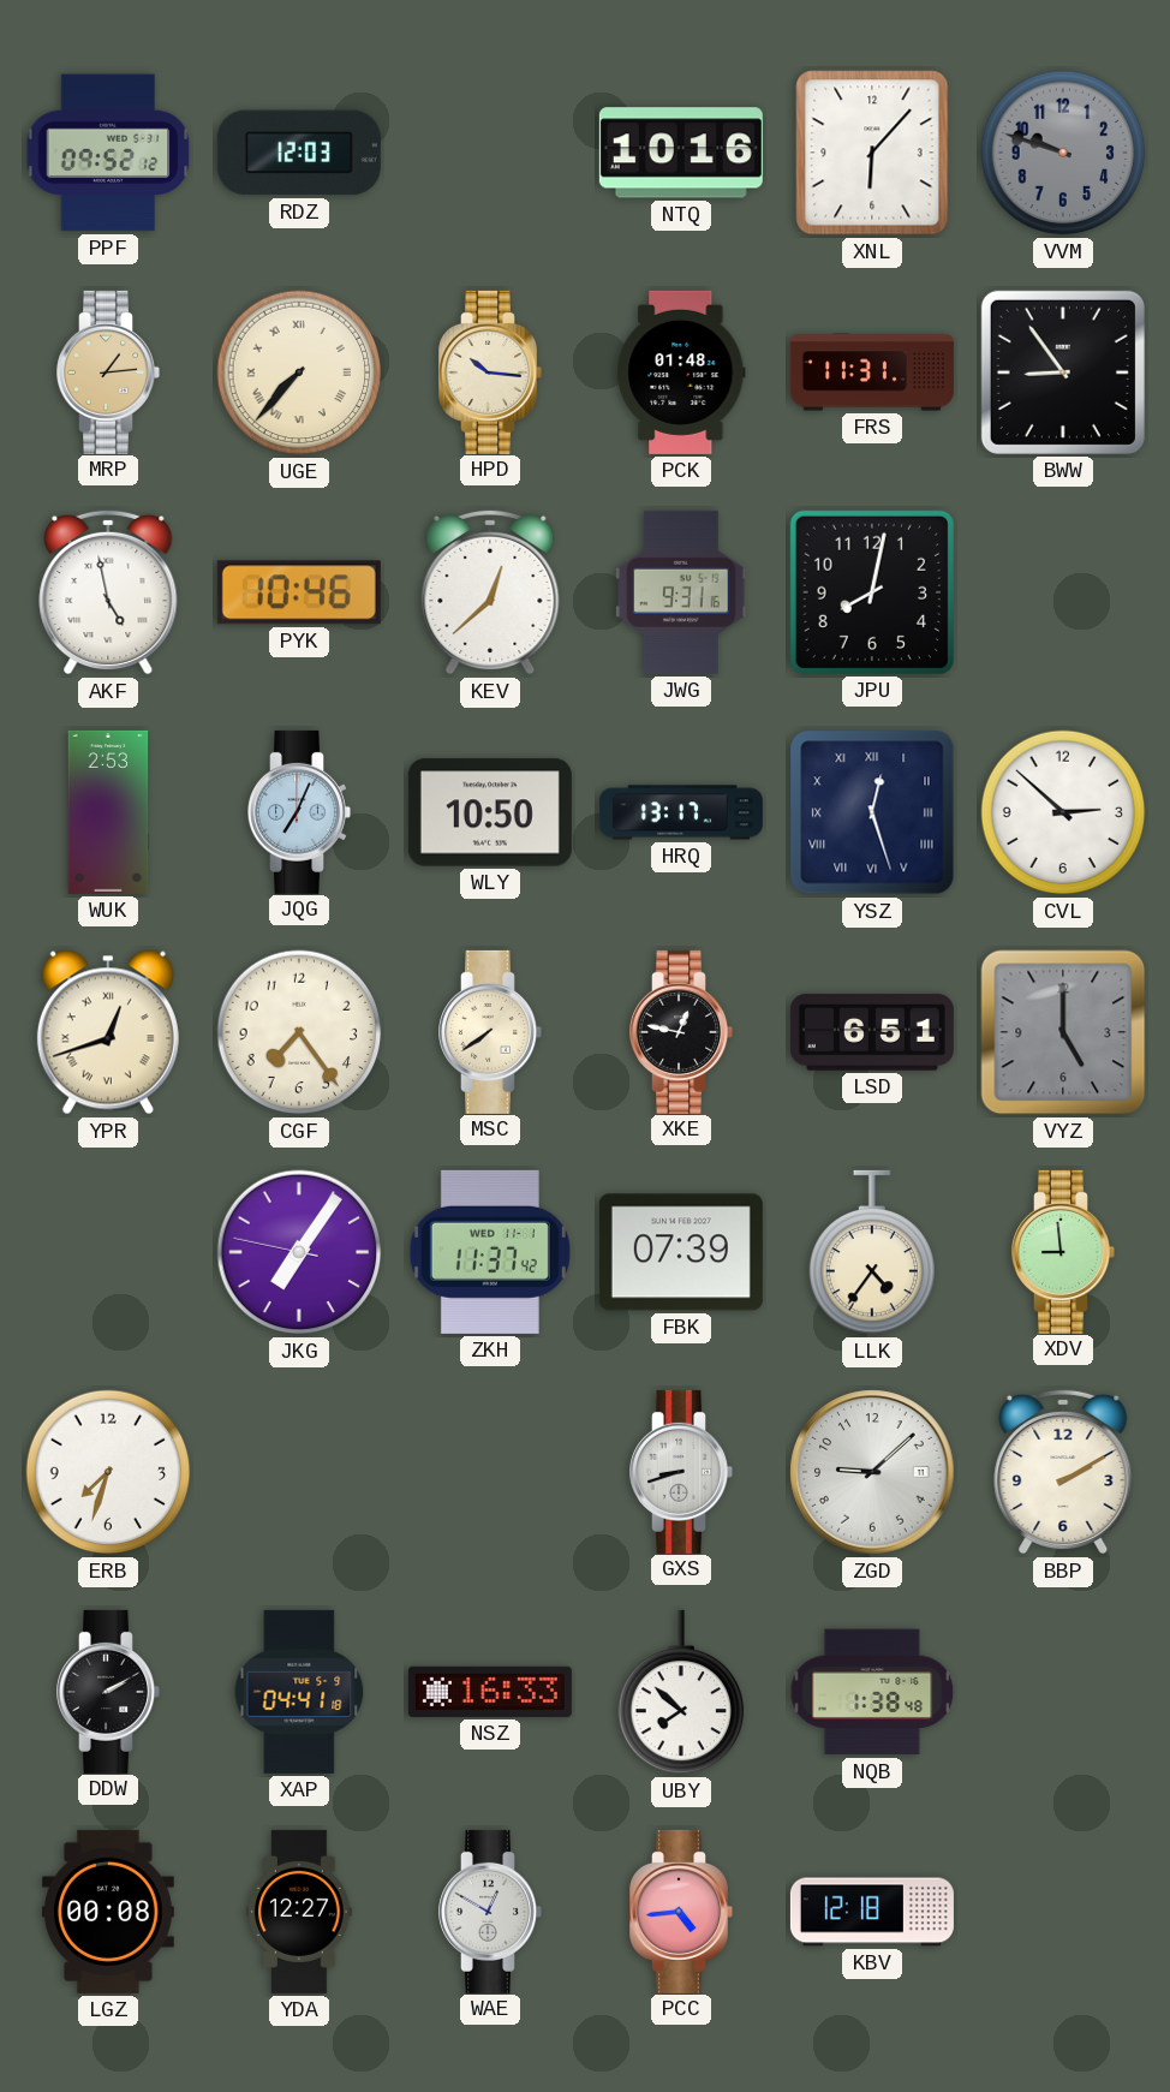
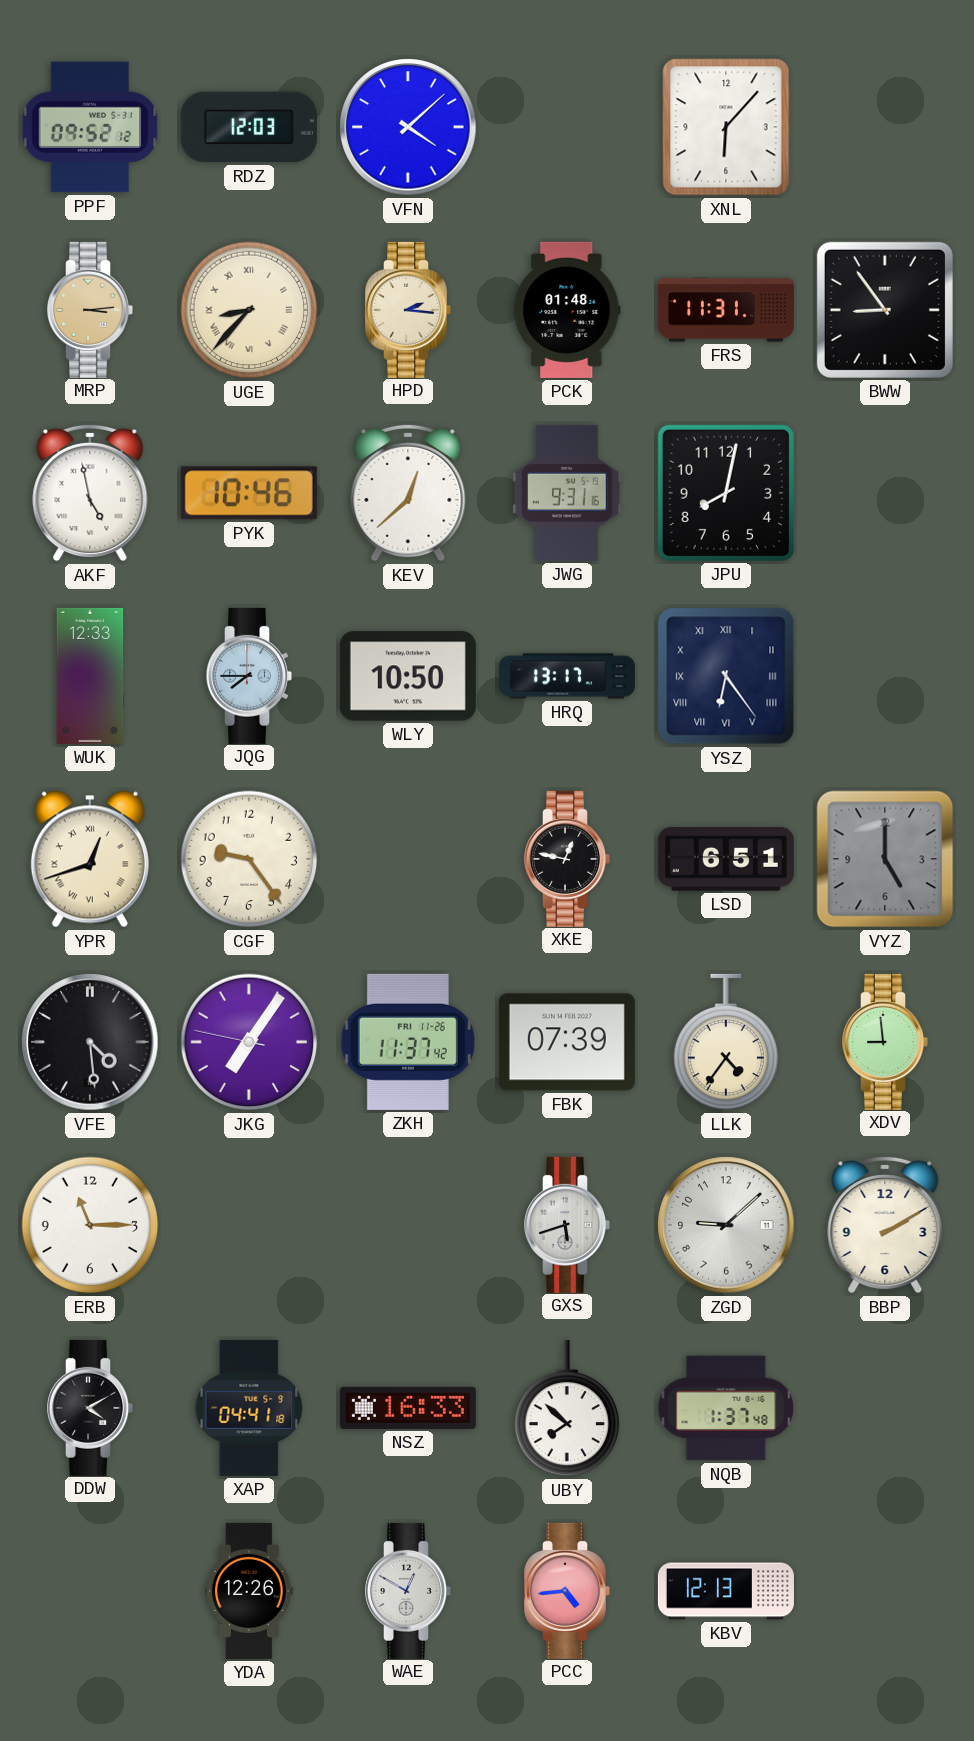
VFN: none -> 4:08
NTQ: 10:16 -> none
VVM: 9:48 -> none
MRP: 1:14 -> 3:14
UGE: 7:37 -> 8:37
HPD: 10:16 -> 2:16
WUK: 2:53 -> 12:33
JQG: 7:04 -> 7:45
YSZ: 12:27 -> 6:24
CVL: 2:52 -> none
CGF: 7:24 -> 9:24
MSC: 7:39 -> none
VFE: none -> 4:29
ZKH date: WED 11-1 -> FRI 11-26
ERB: 7:33 -> 11:15
GXS: 8:42 -> 5:42
DDW: 2:10 -> 4:10
NQB: 1:38 -> 1:37
LGZ: 00:08 -> none
YDA: 12:27 -> 12:26
KBV: 12:18 -> 12:13
